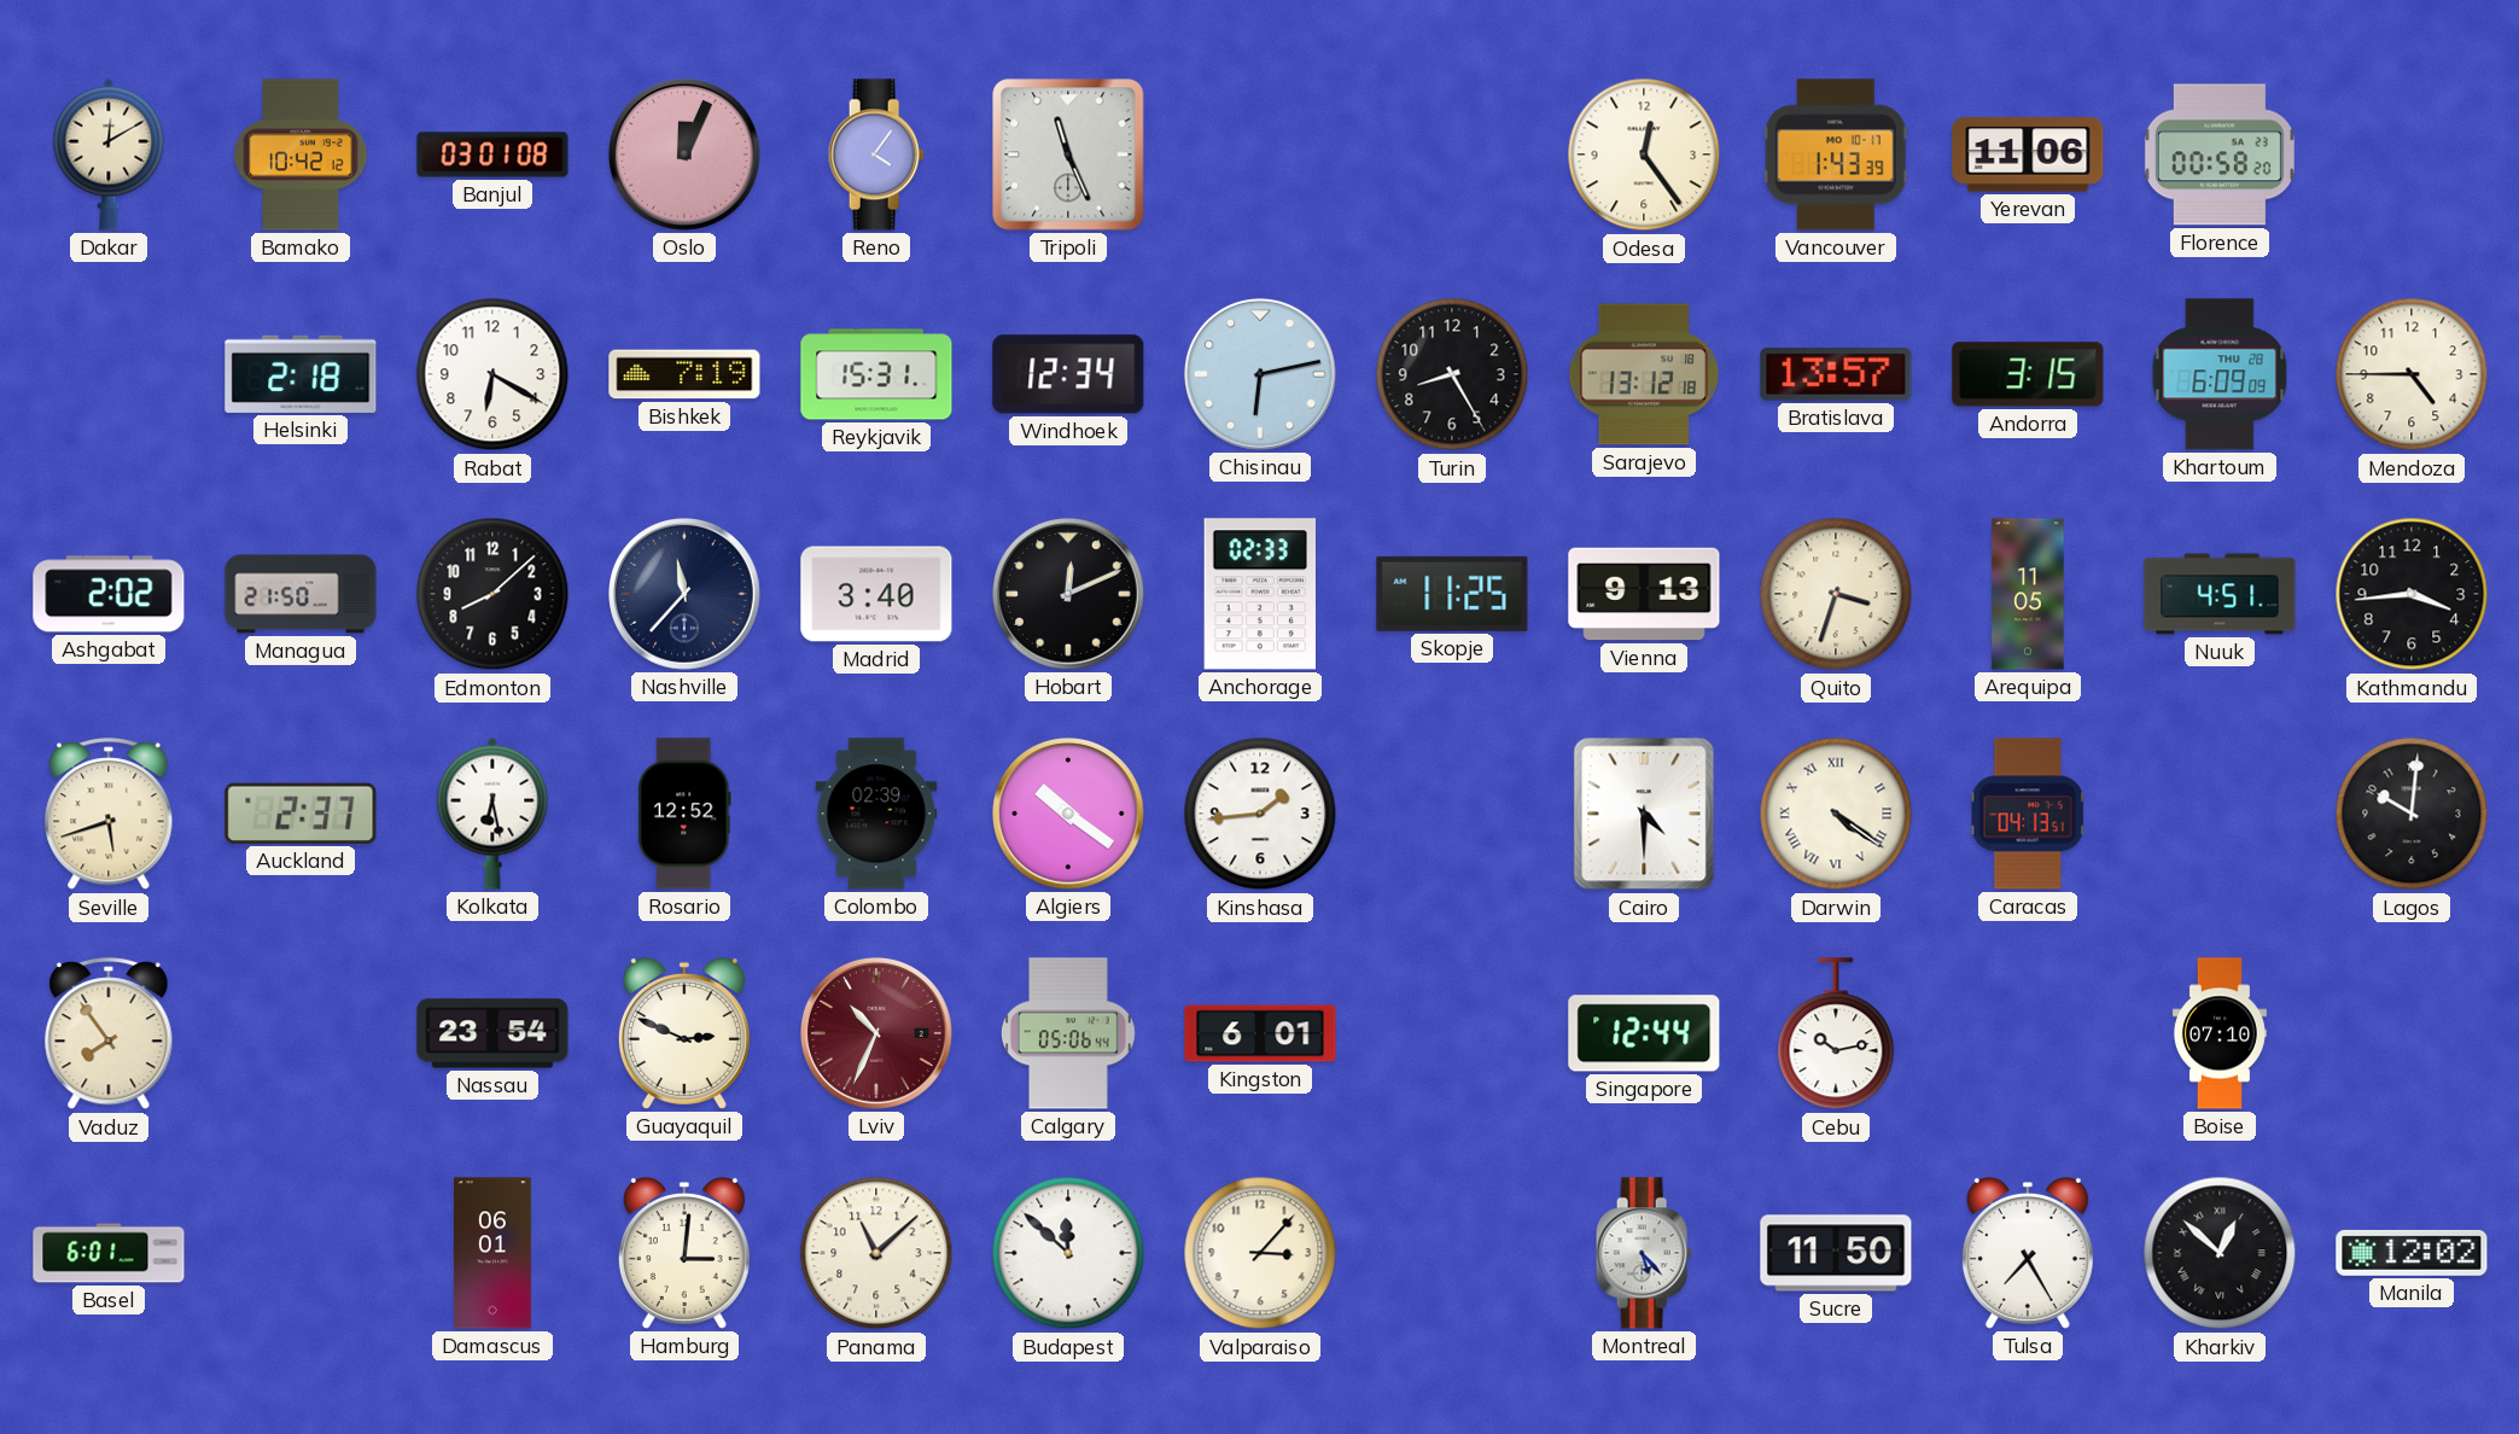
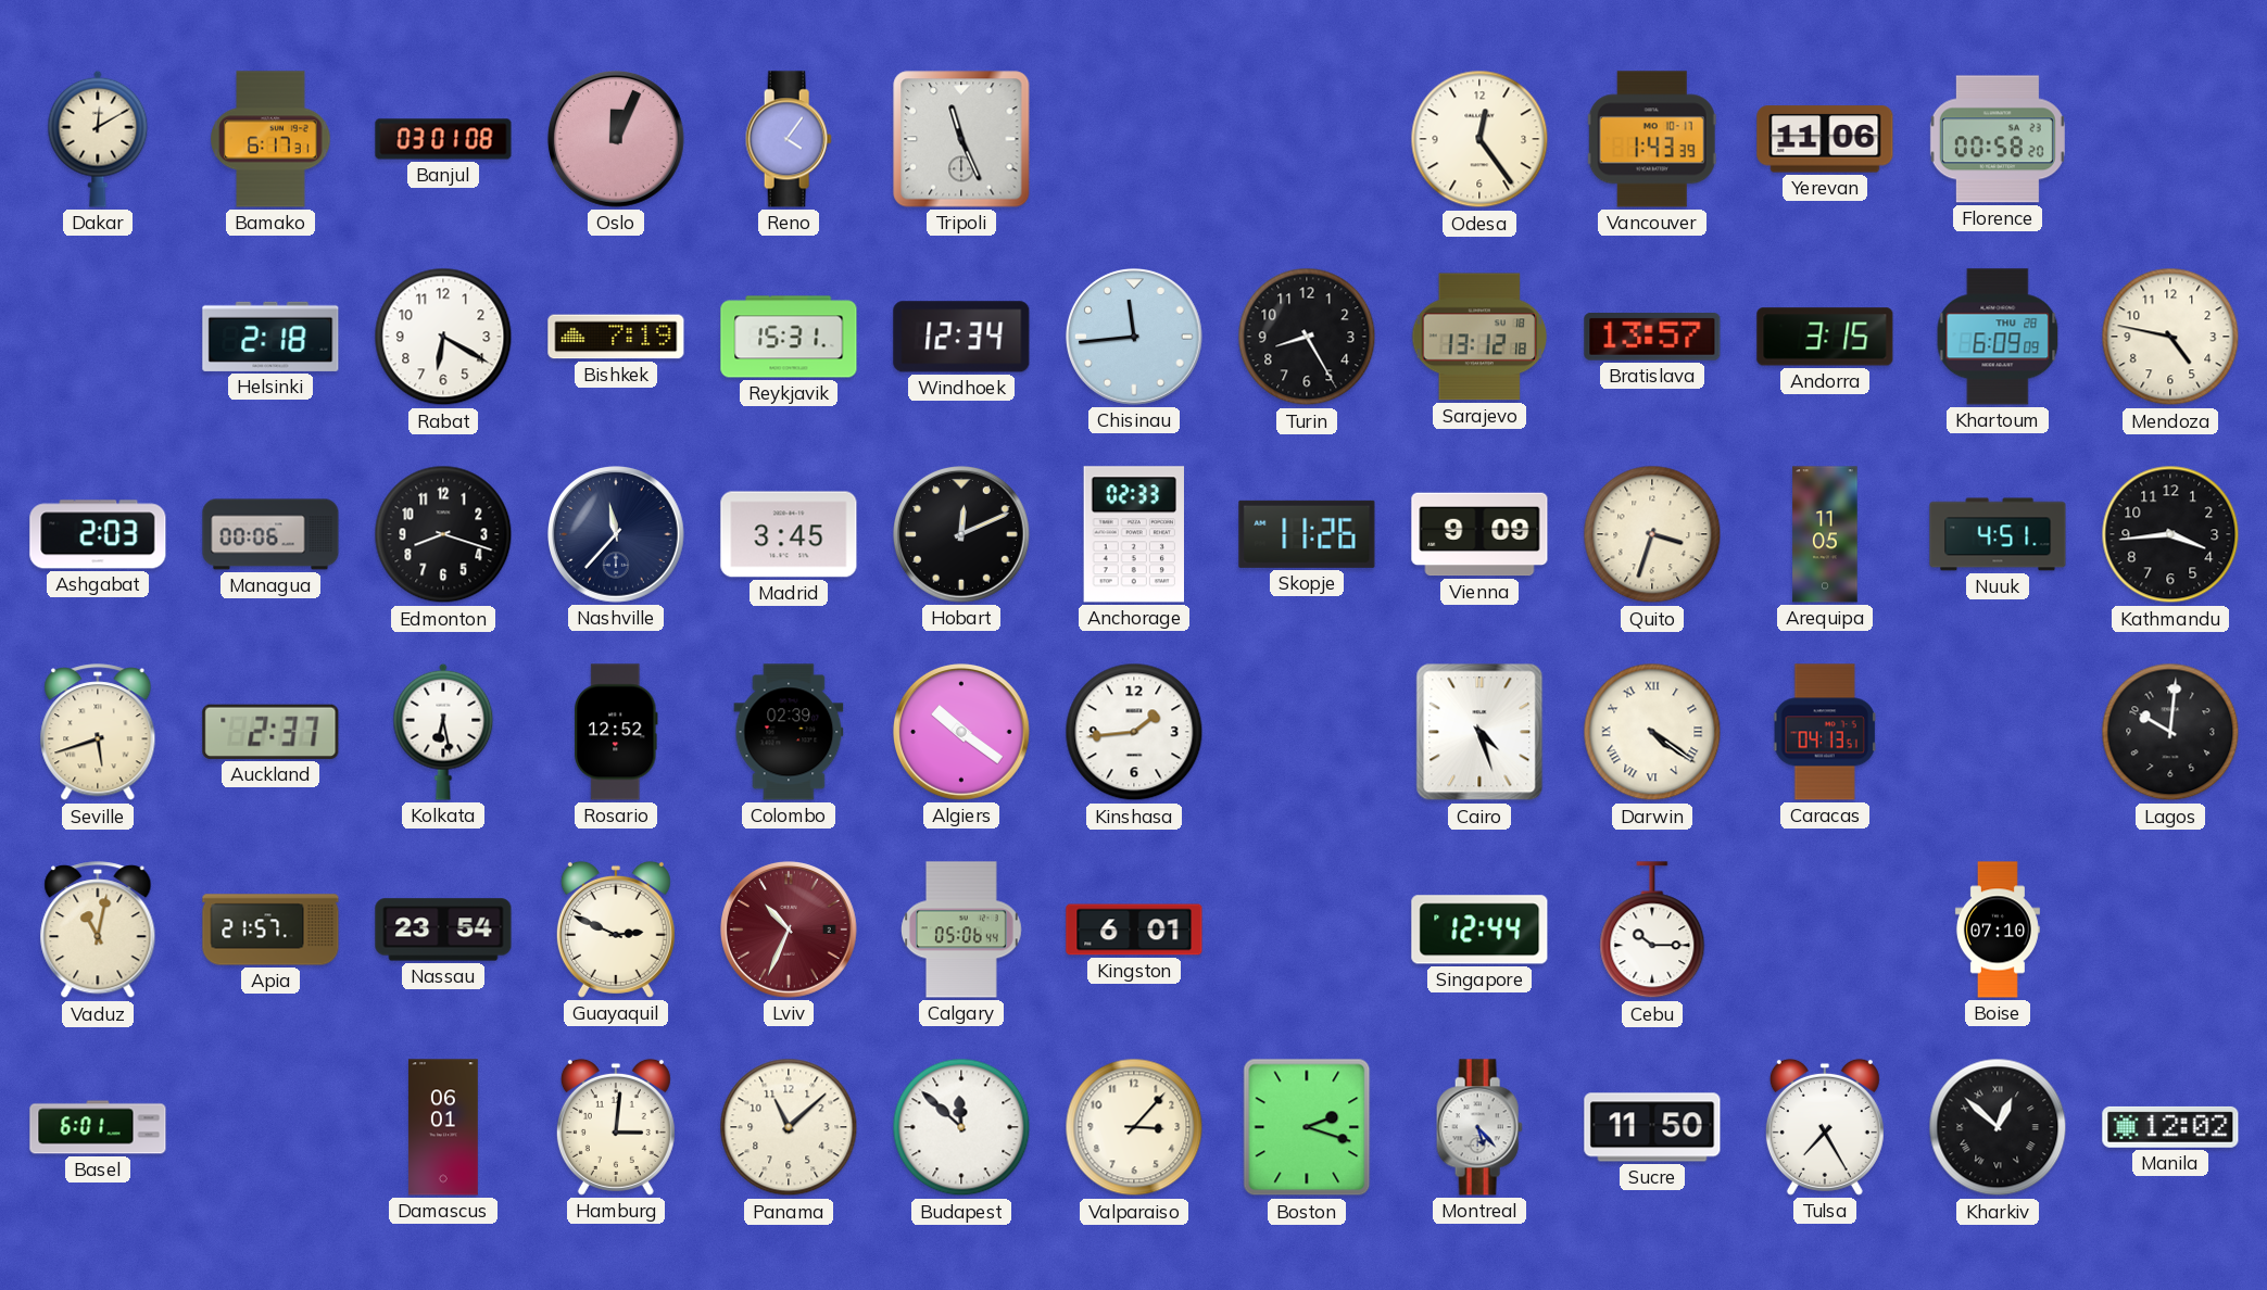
Bamako: 10:42 -> 6:17
Chisinau: 6:13 -> 11:44
Mendoza: 4:45 -> 4:47
Ashgabat: 2:02 -> 2:03
Managua: 21:50 -> 00:06
Edmonton: 8:08 -> 8:18
Madrid: 3:40 -> 3:45
Skopje: 11:25 -> 11:26
Vienna: 9:13 -> 9:09
Cairo: 4:30 -> 4:27
Vaduz: 7:54 -> 11:02
Apia: none -> 21:57
Cebu: 10:13 -> 10:15
Boston: none -> 2:18
